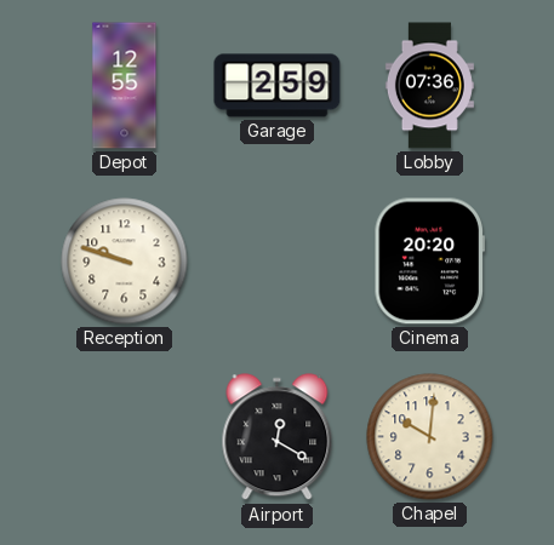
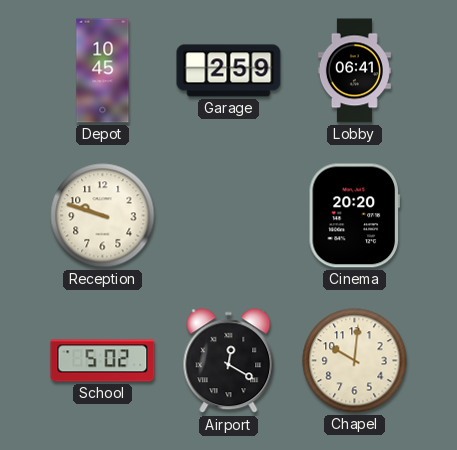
Depot: 12:55 -> 10:45
Lobby: 07:36 -> 06:41
School: none -> 5:02
